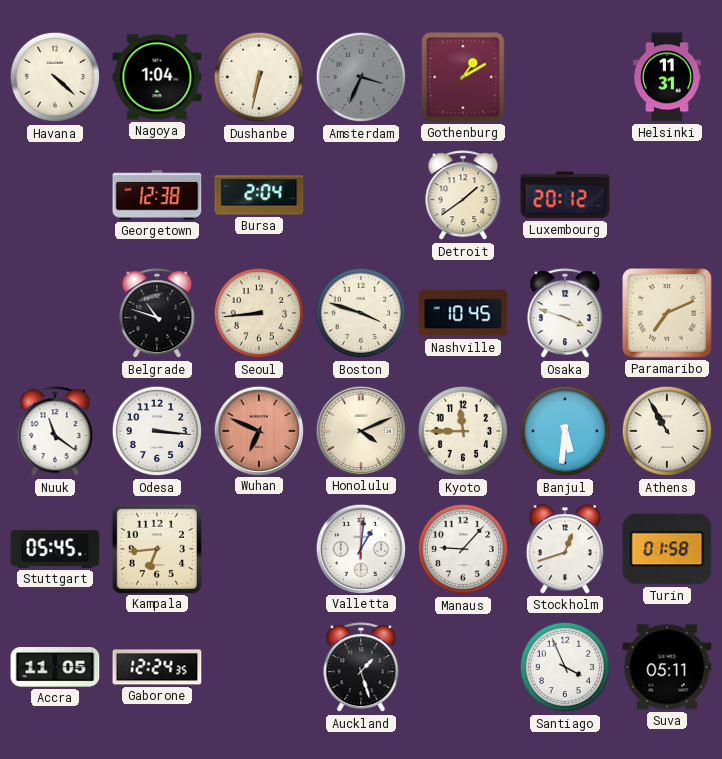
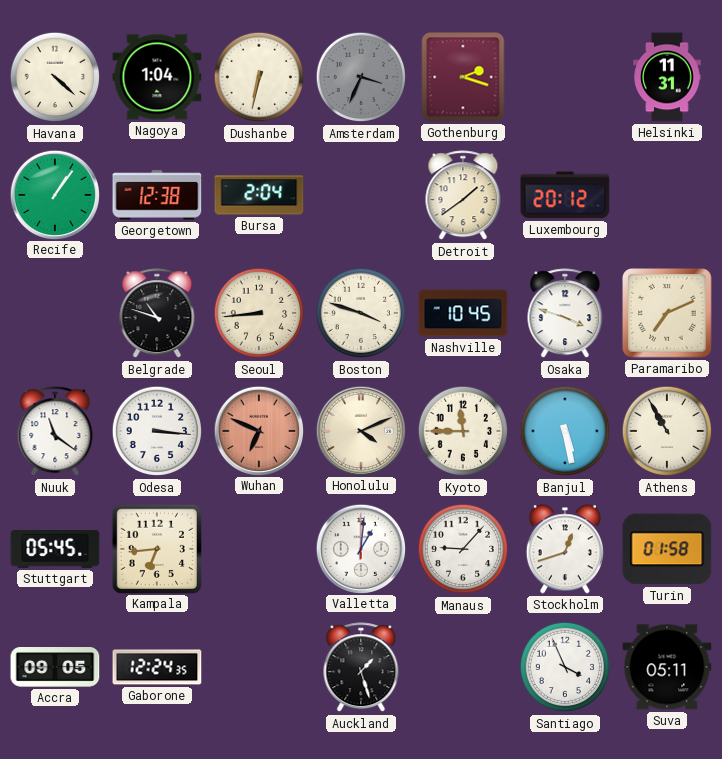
Gothenburg: 1:10 -> 2:18
Recife: none -> 1:06
Banjul: 5:31 -> 5:28
Accra: 11:05 -> 09:05
